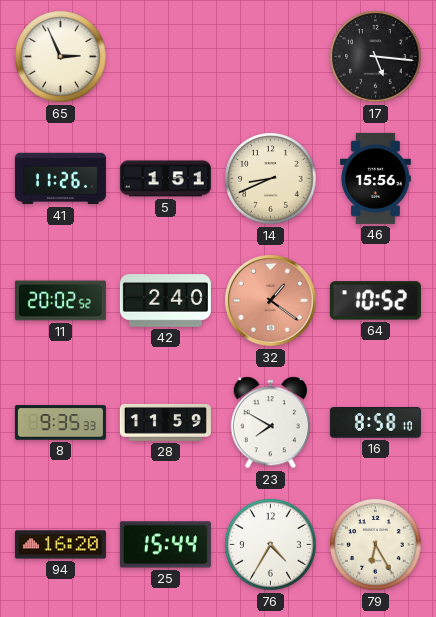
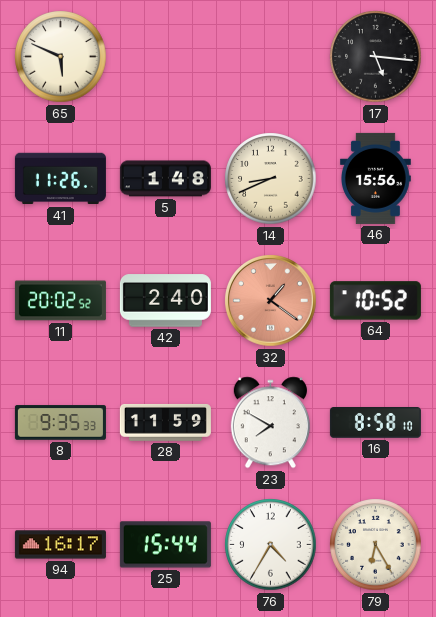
65: 2:56 -> 5:49
5: 1:51 -> 1:48
94: 16:20 -> 16:17
